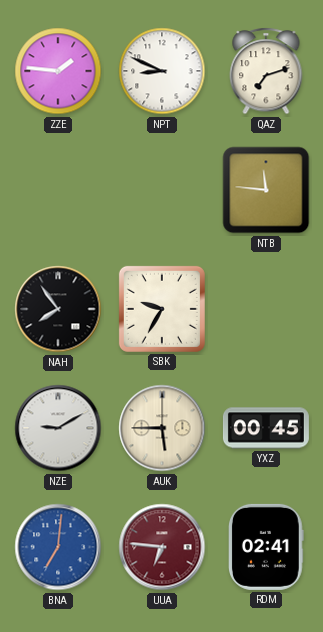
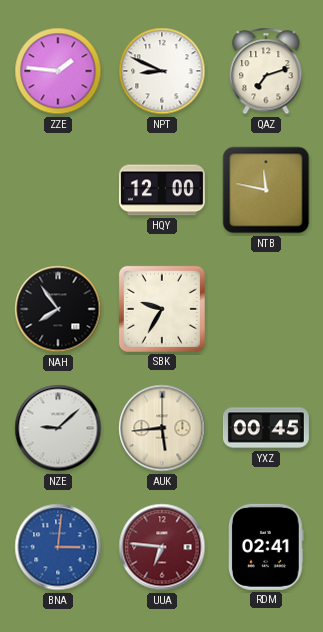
HQY: none -> 12:00
NTB: 11:46 -> 11:47
NZE: 9:10 -> 9:08
AUK: 5:45 -> 5:44
BNA: 7:01 -> 3:01
